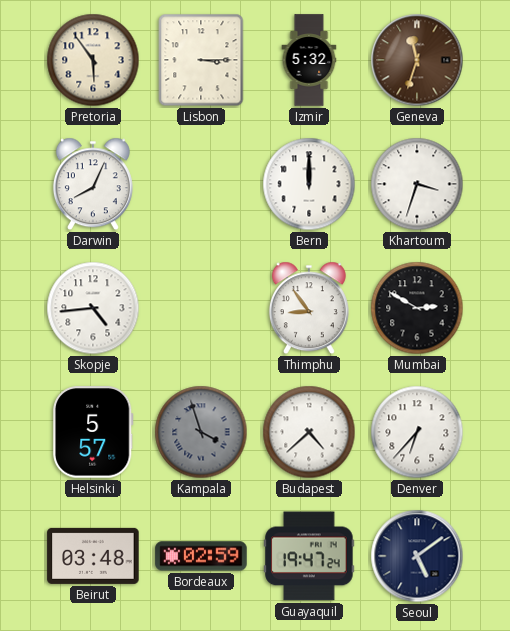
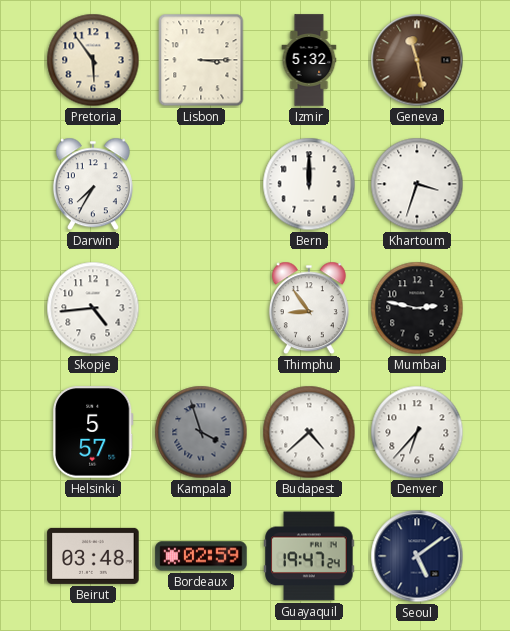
Geneva: 11:33 -> 11:28
Darwin: 8:04 -> 7:35
Mumbai: 2:50 -> 2:47
